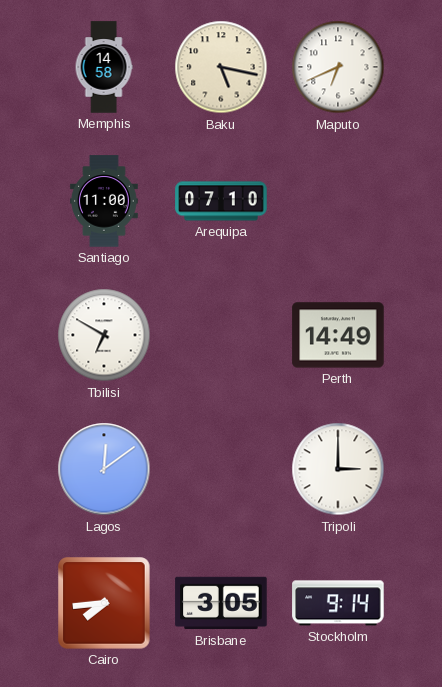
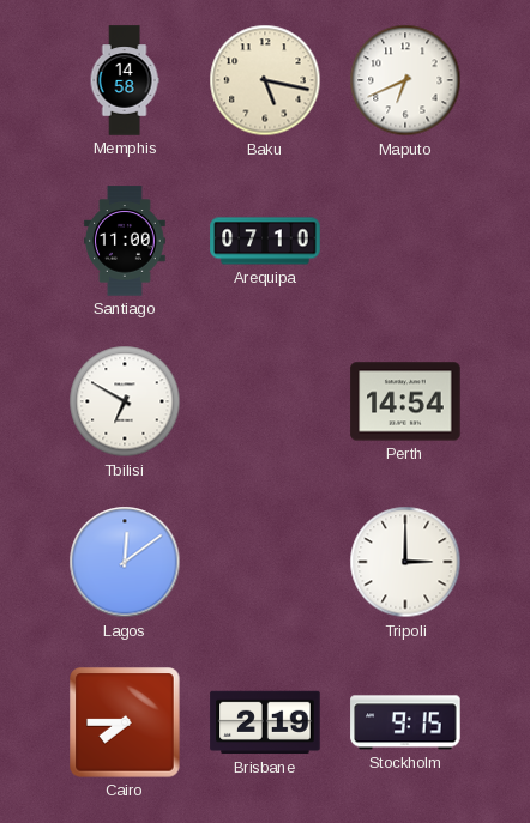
Perth: 14:49 -> 14:54
Cairo: 7:44 -> 7:45
Brisbane: 3:05 -> 2:19
Stockholm: 9:14 -> 9:15
